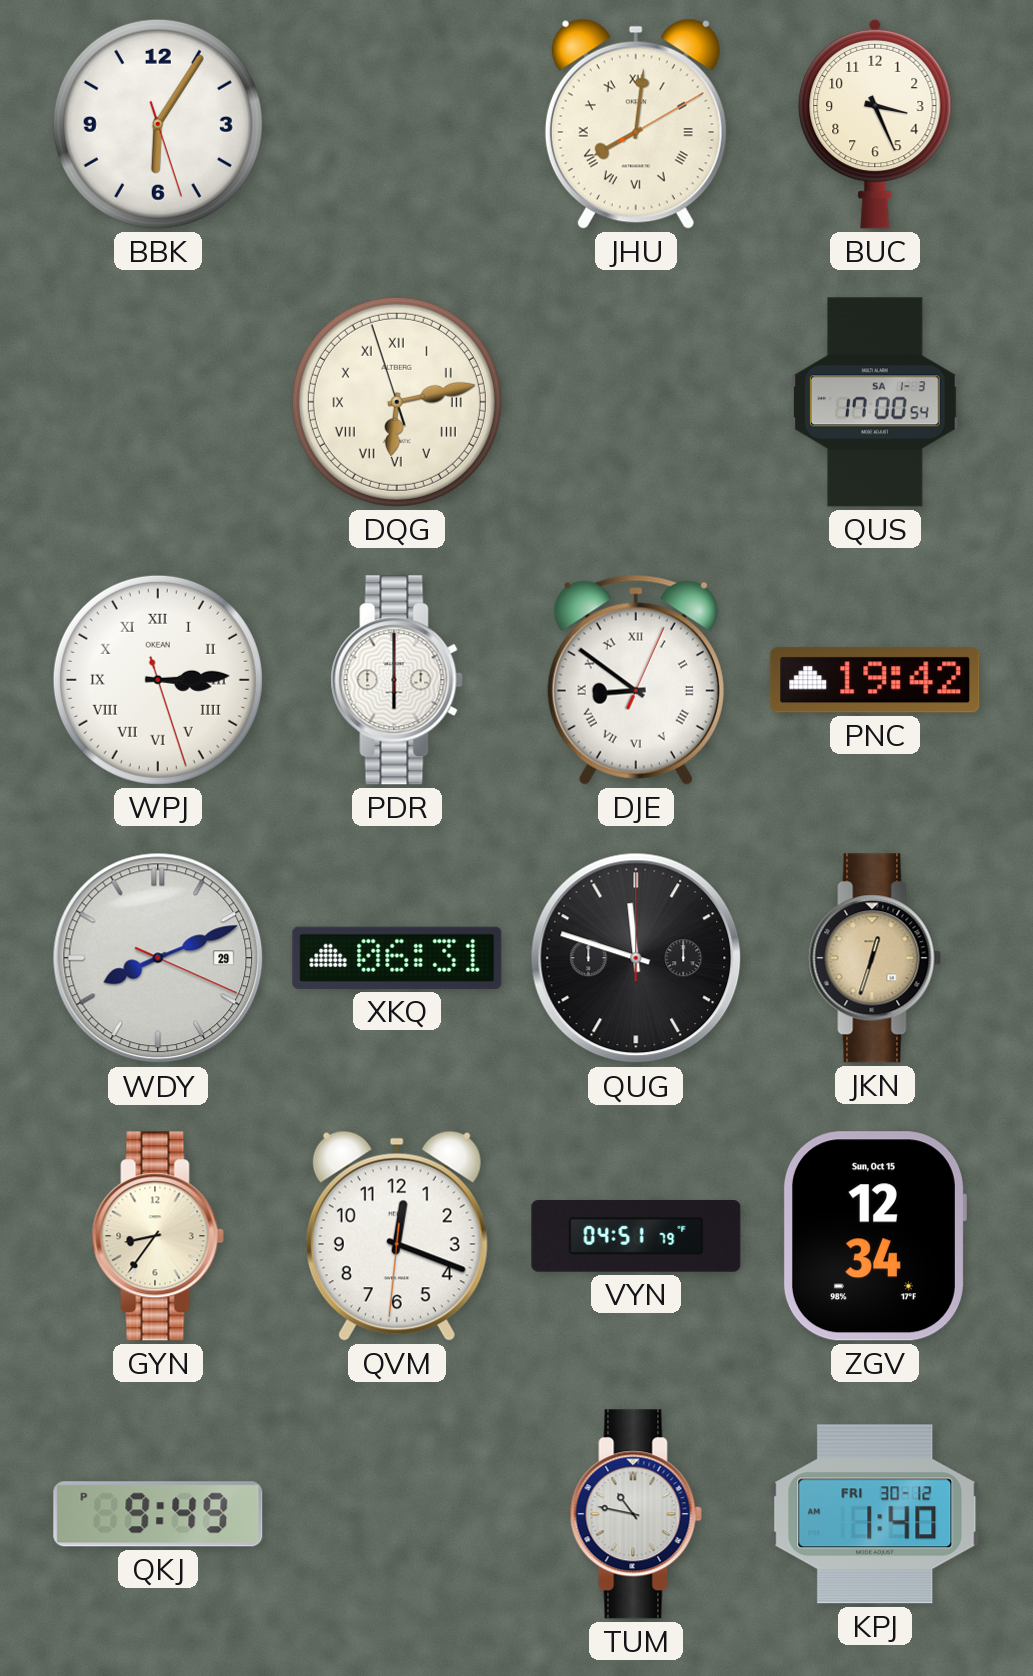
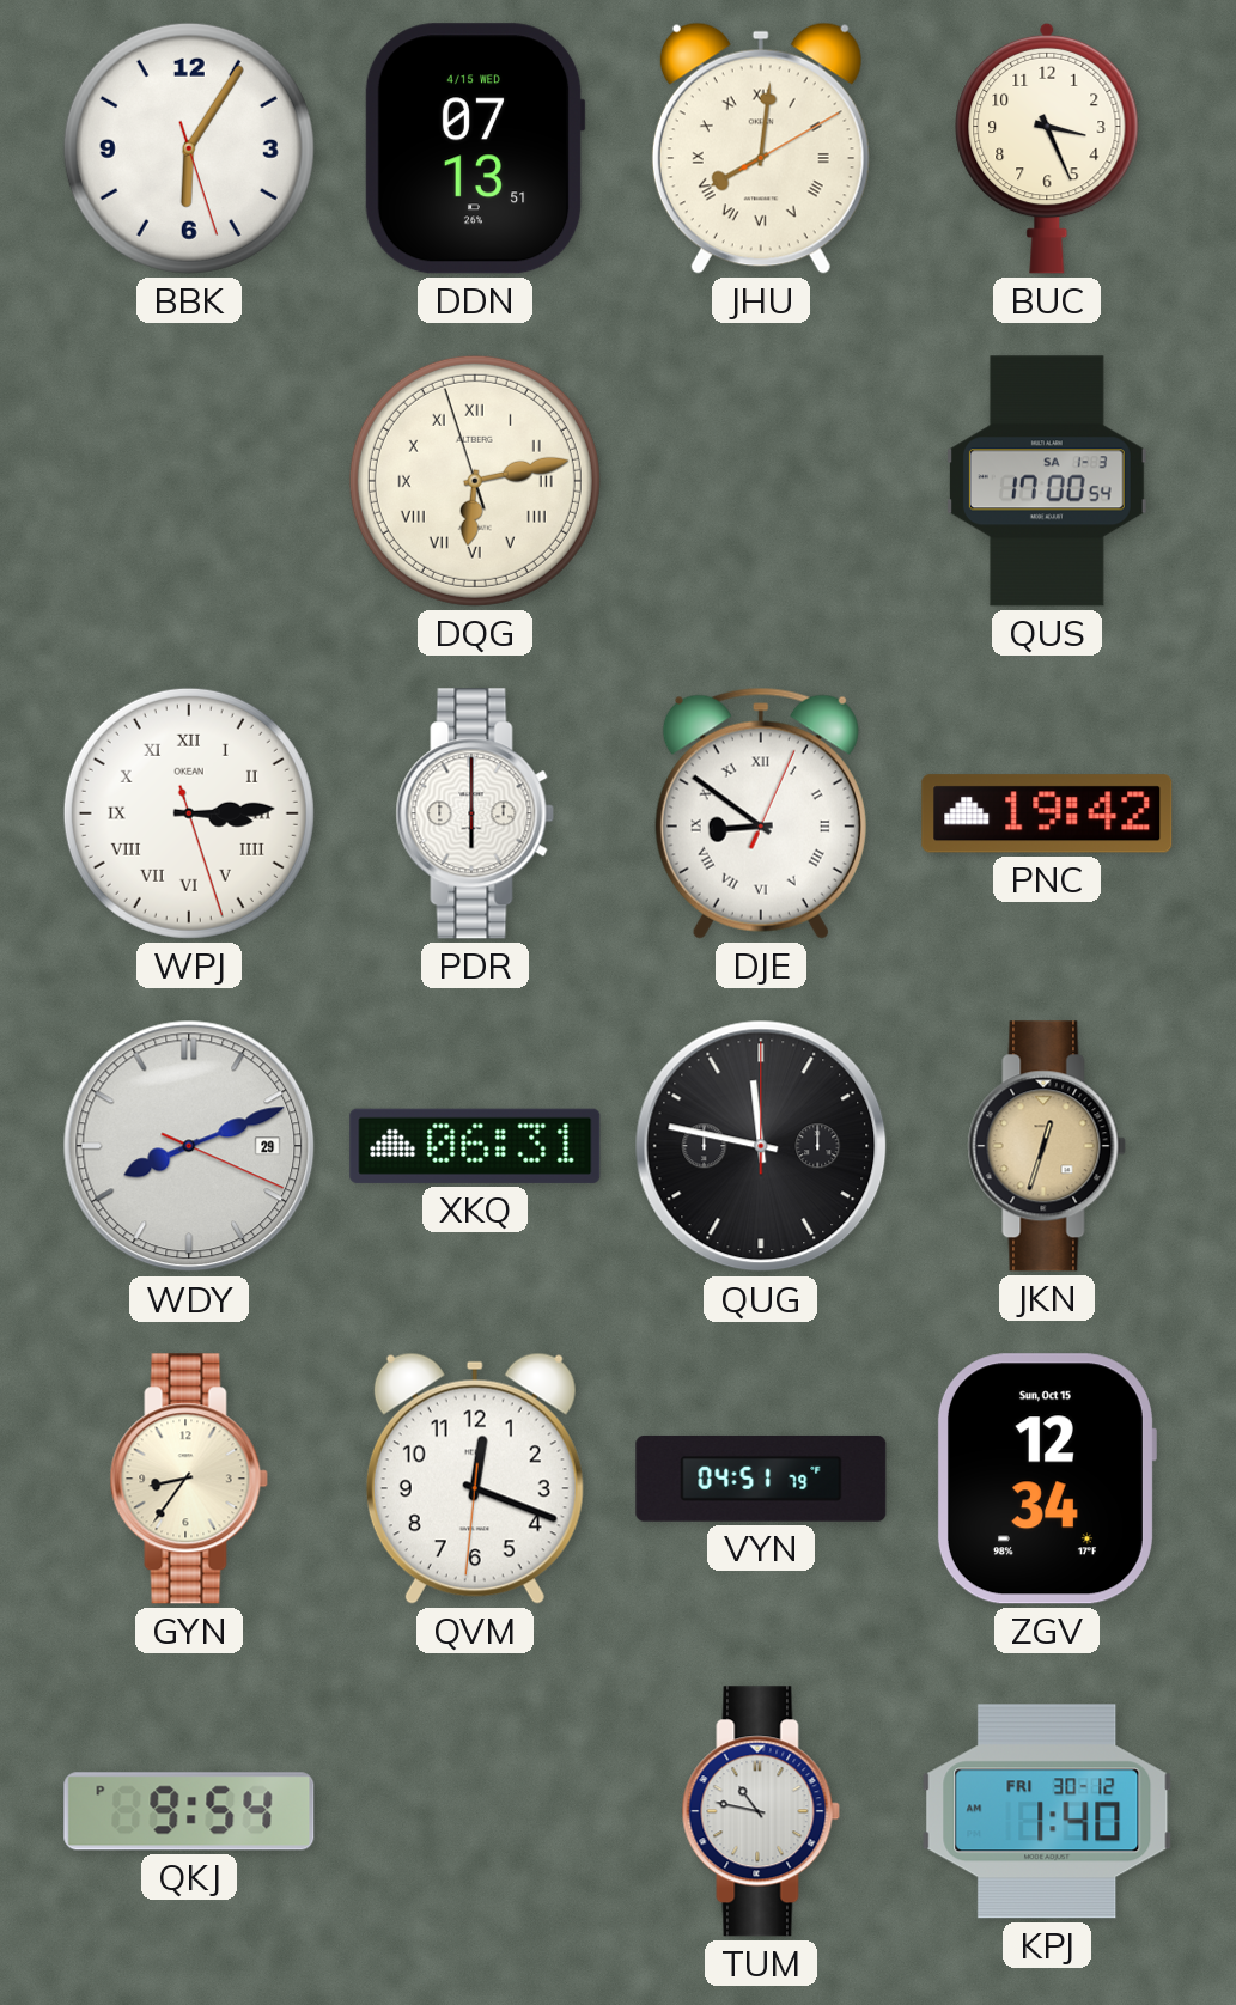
DDN: none -> 07:13
QUG: 11:48 -> 11:47
QKJ: 9:49 -> 9:54
